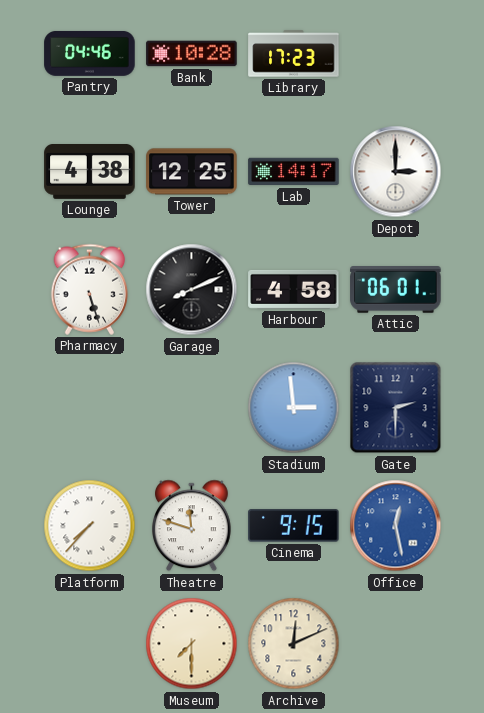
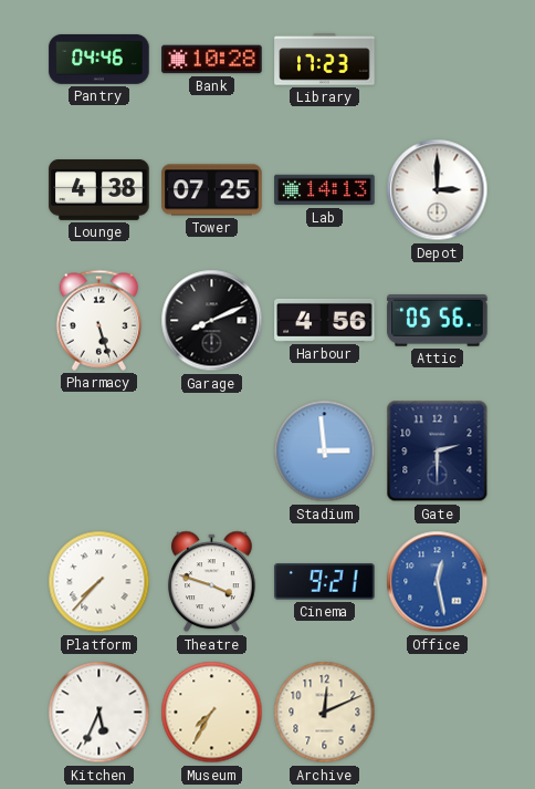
Tower: 12:25 -> 07:25
Lab: 14:17 -> 14:13
Harbour: 4:58 -> 4:56
Attic: 06:01 -> 05:56
Theatre: 11:48 -> 3:48
Cinema: 9:15 -> 9:21
Kitchen: none -> 5:34
Museum: 7:30 -> 7:35
